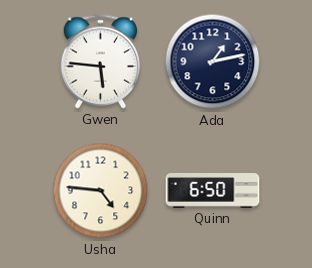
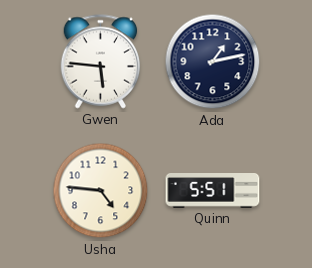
Quinn: 6:50 -> 5:51
